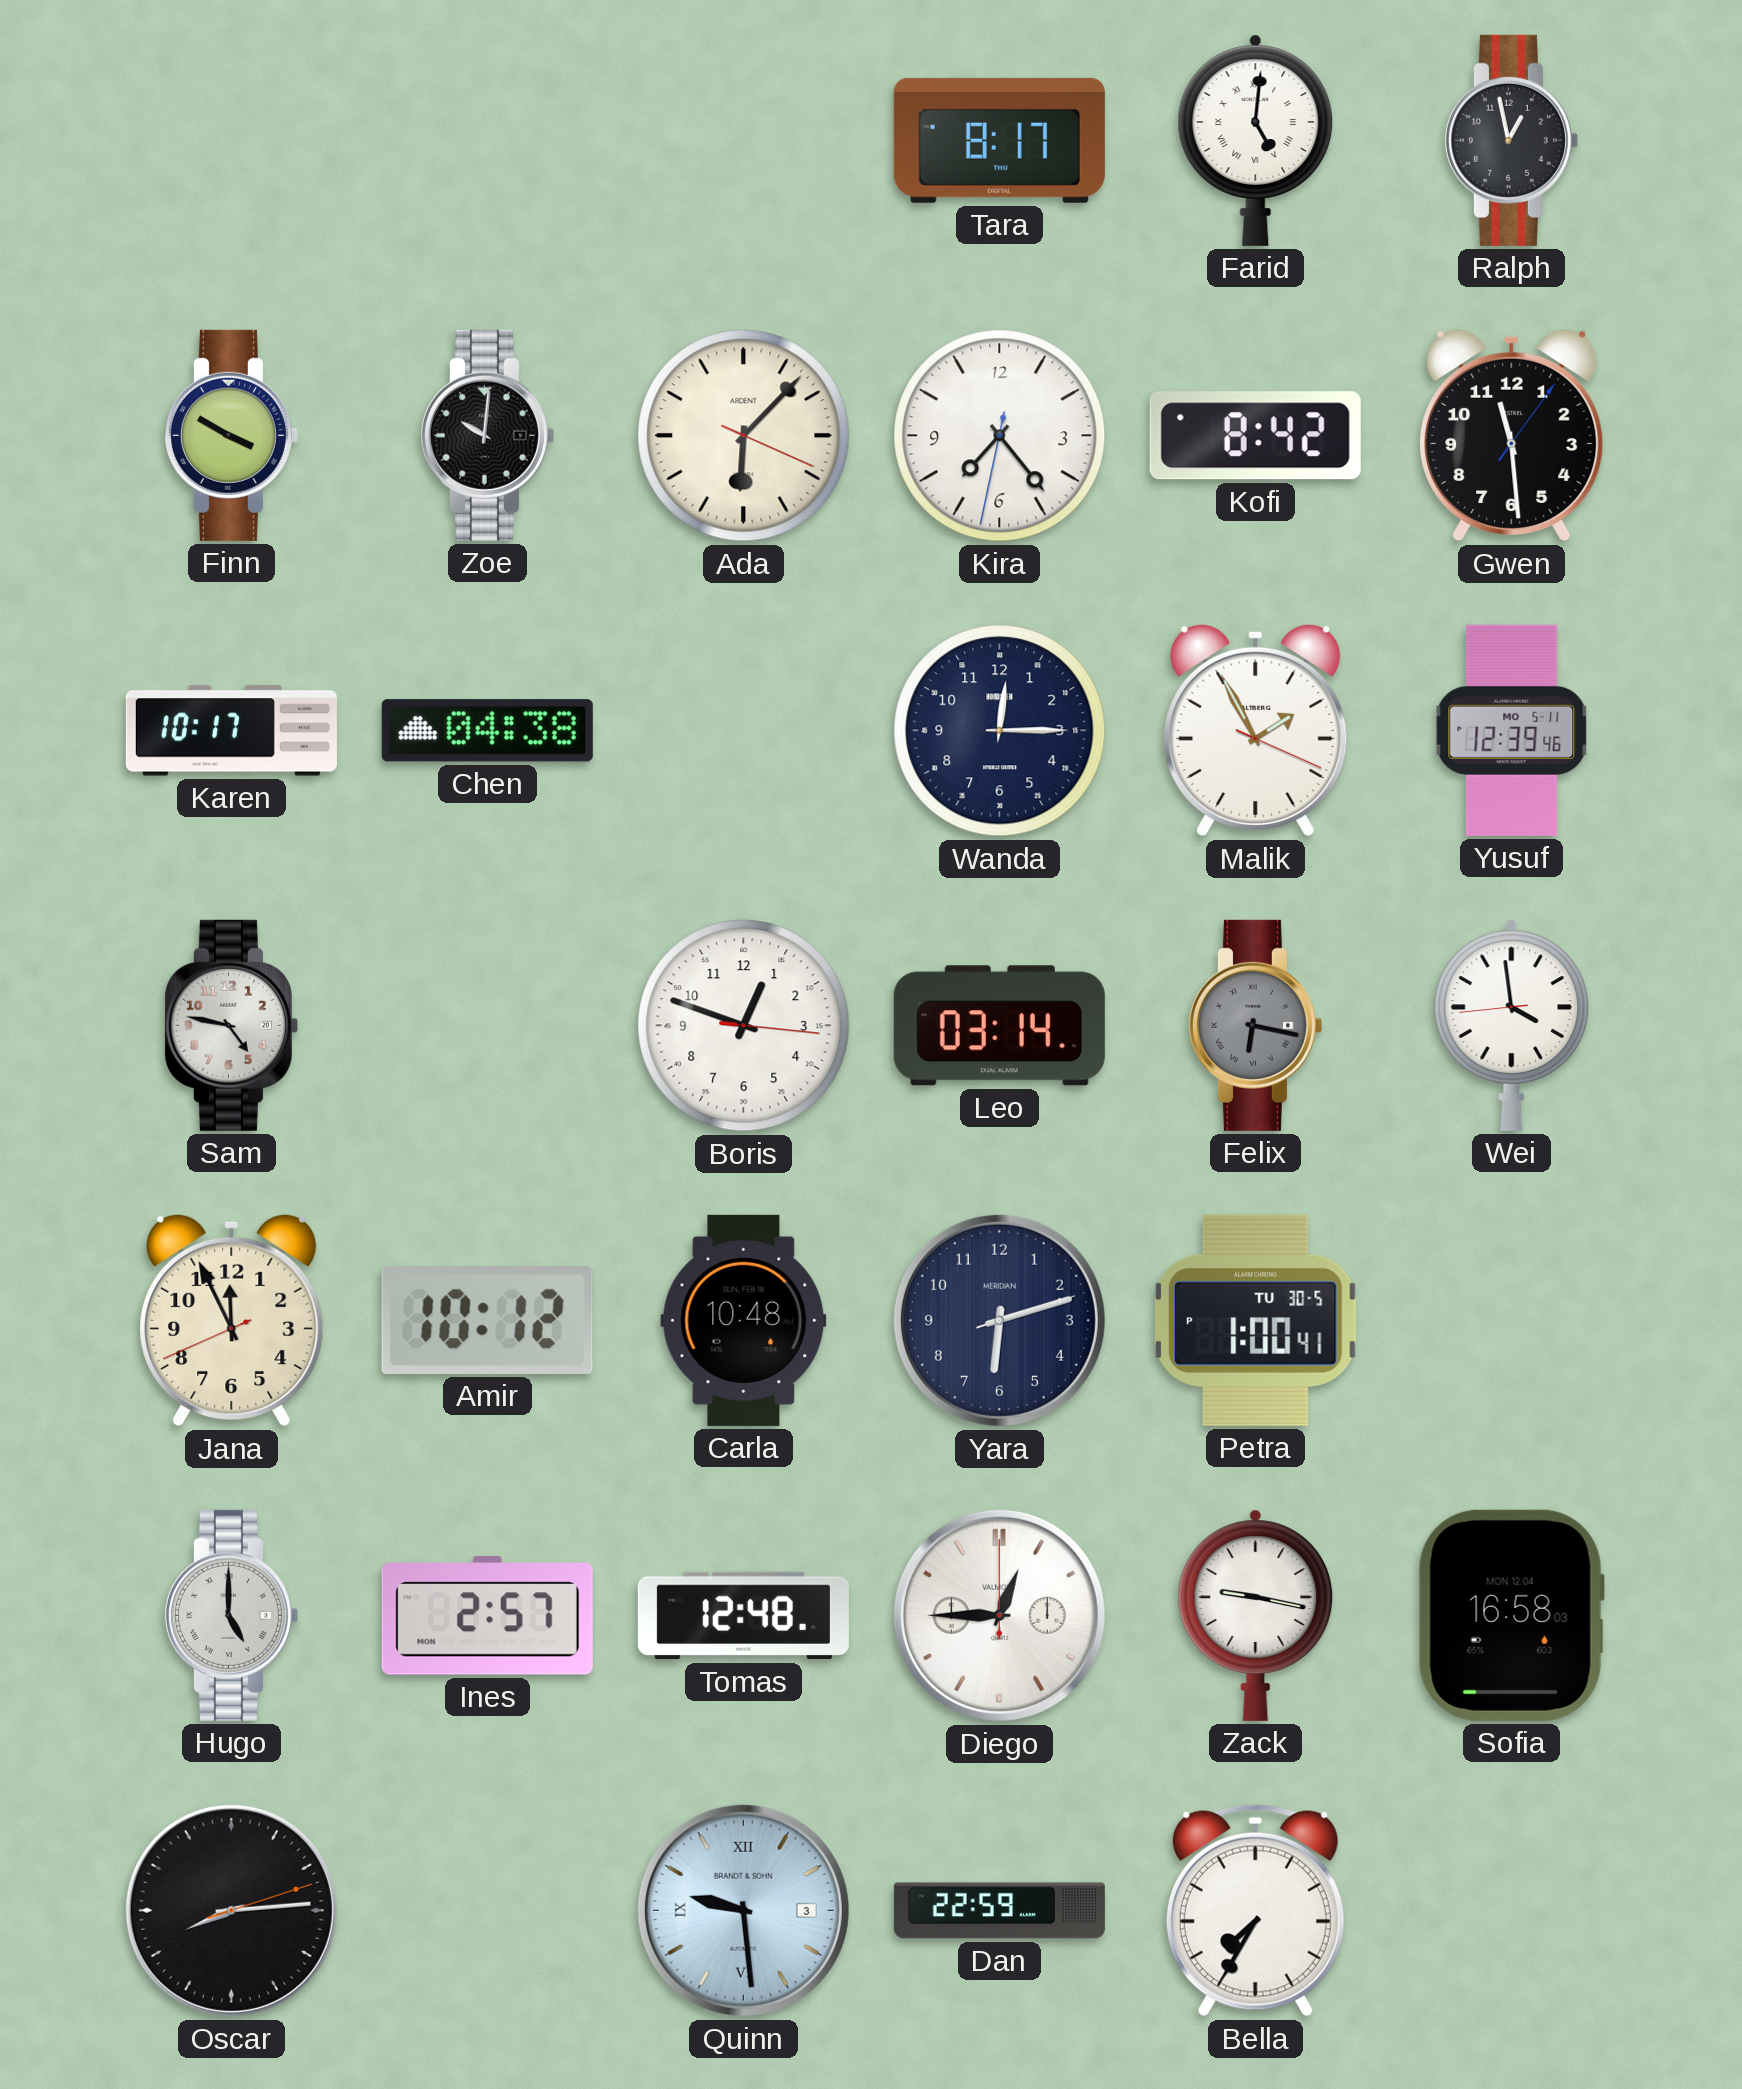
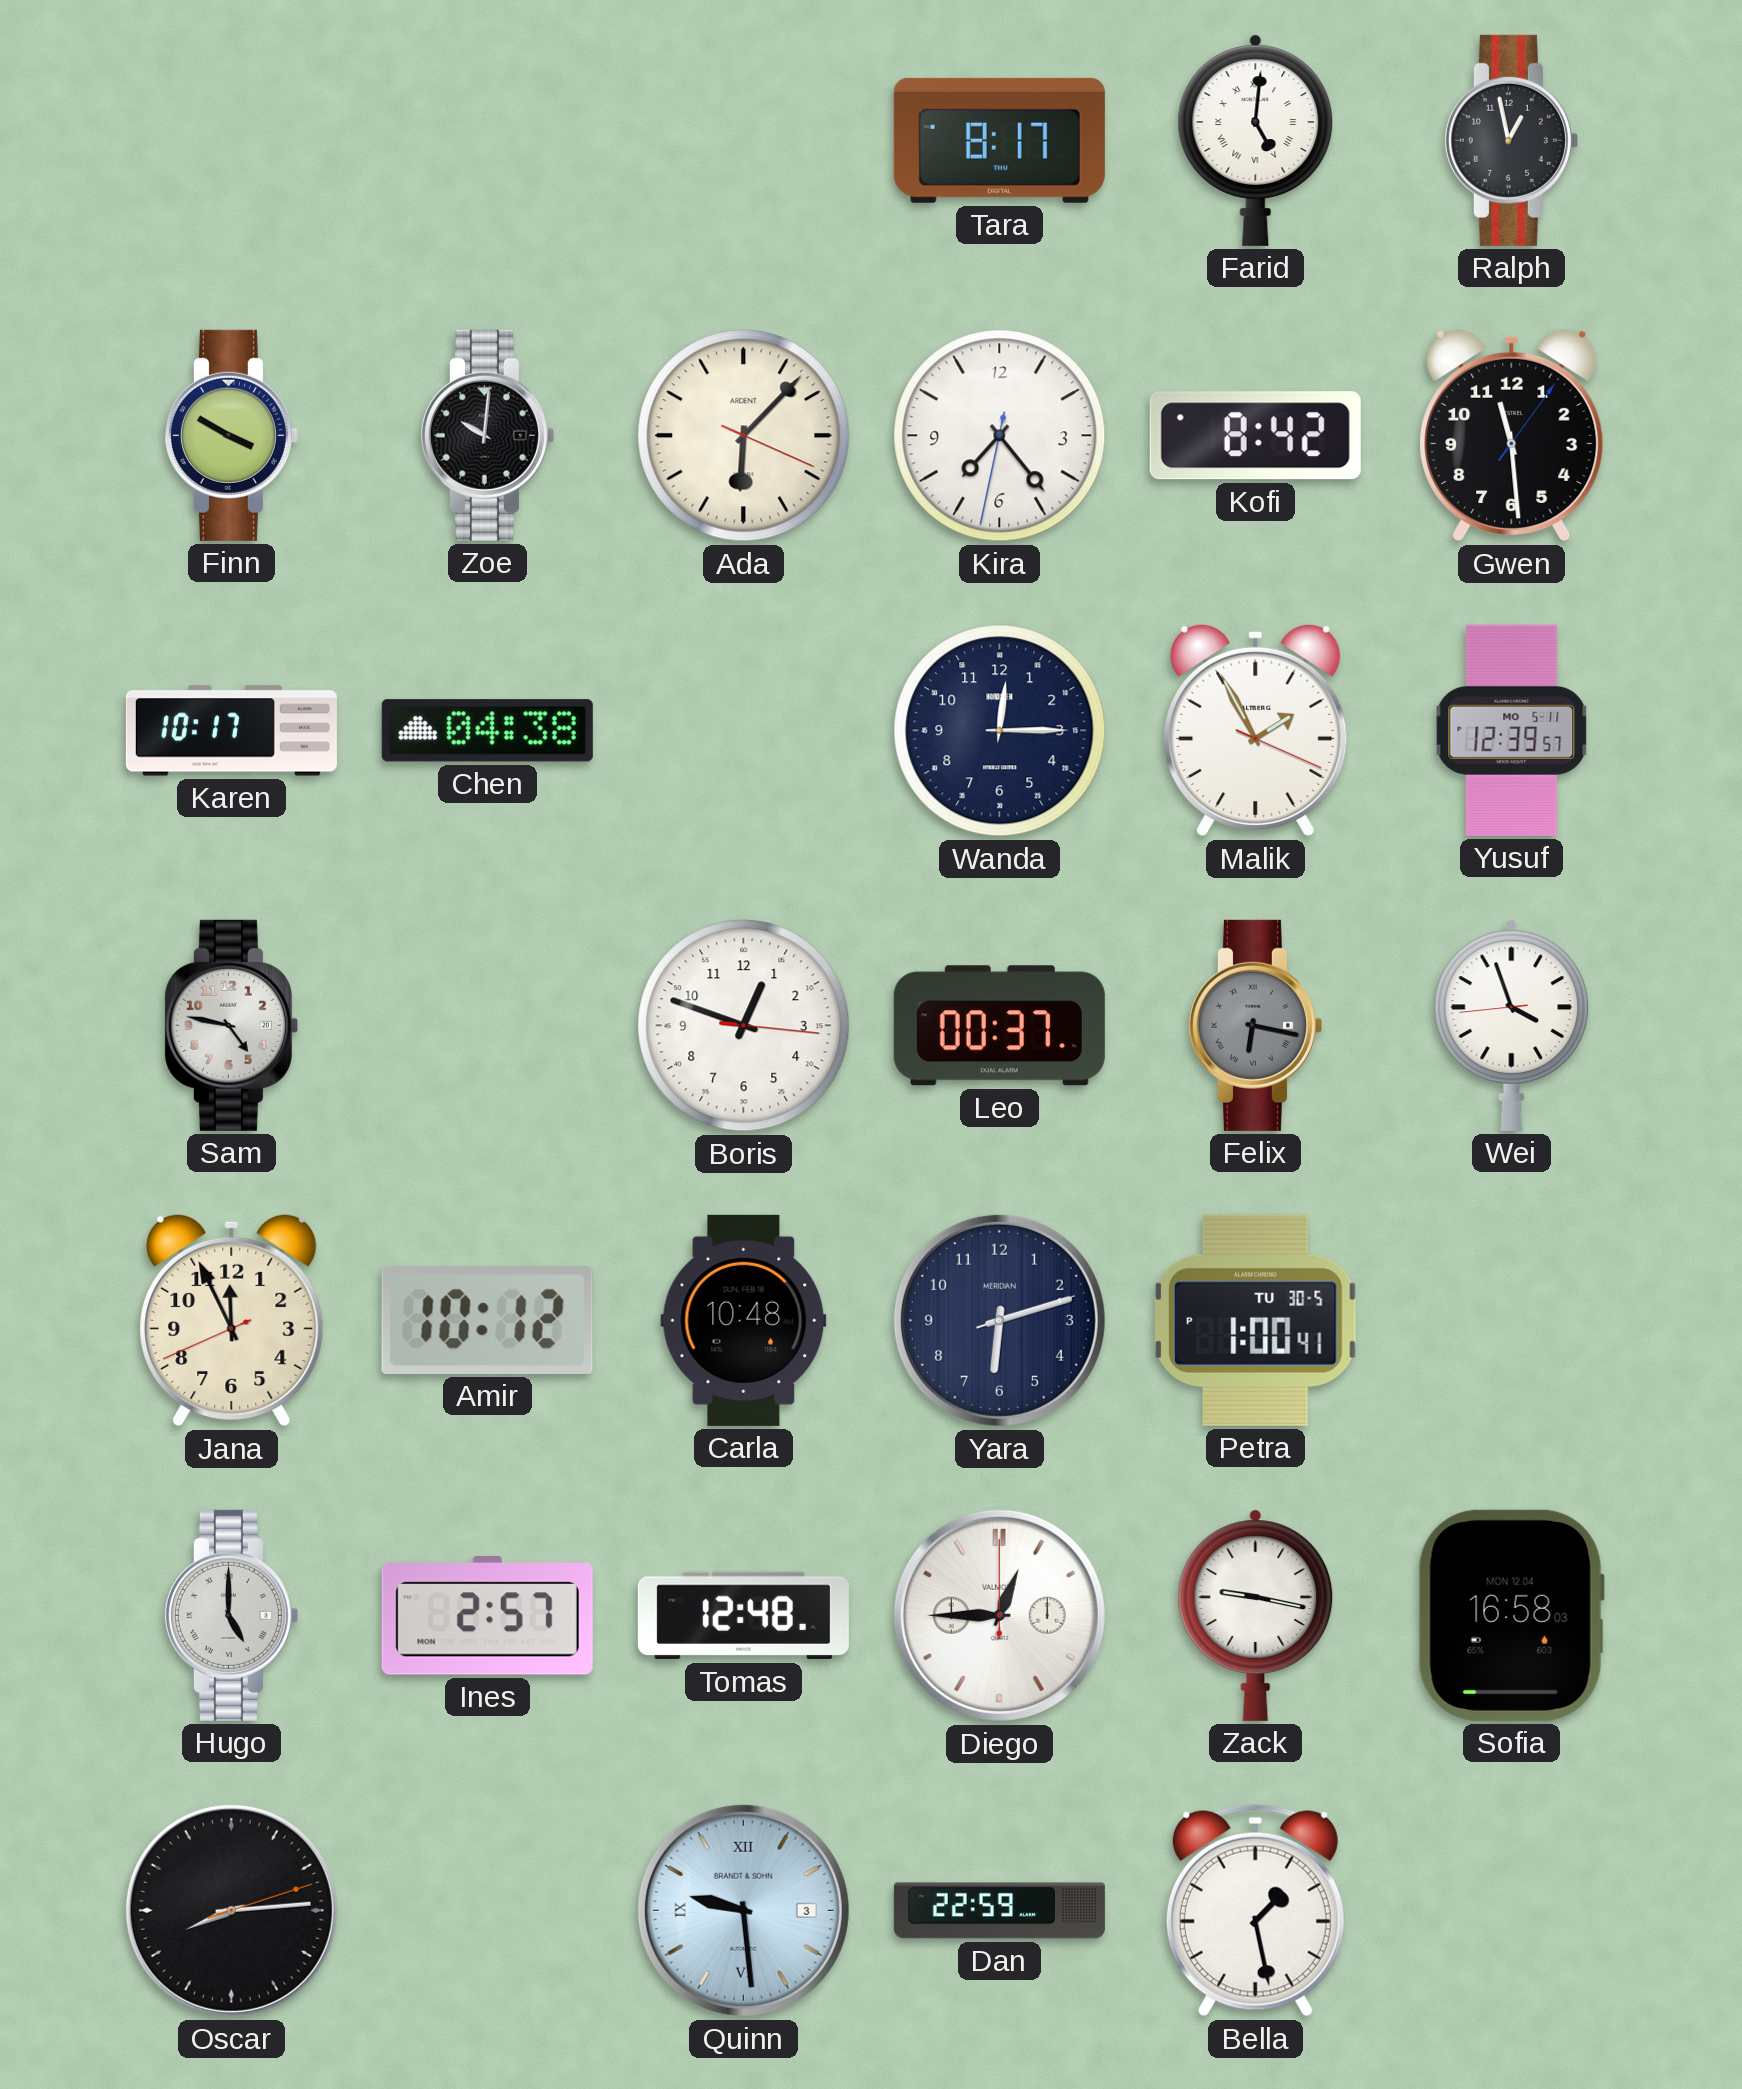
Yusuf: 12:39:46 -> 12:39:57
Leo: 03:14 -> 00:37
Wei: 3:58 -> 3:56
Bella: 7:35 -> 1:28
